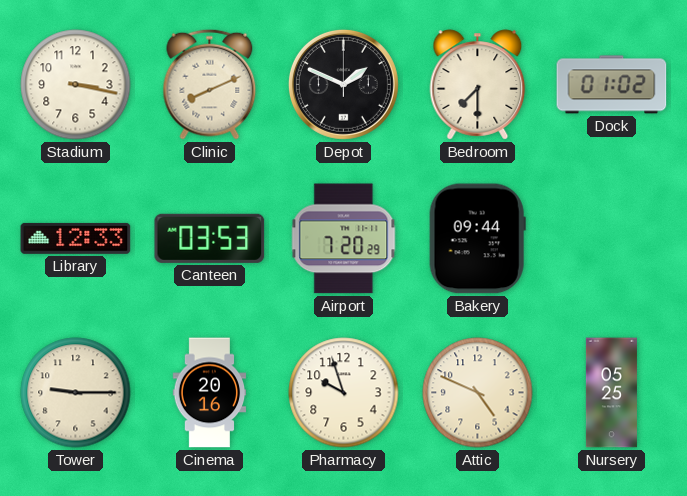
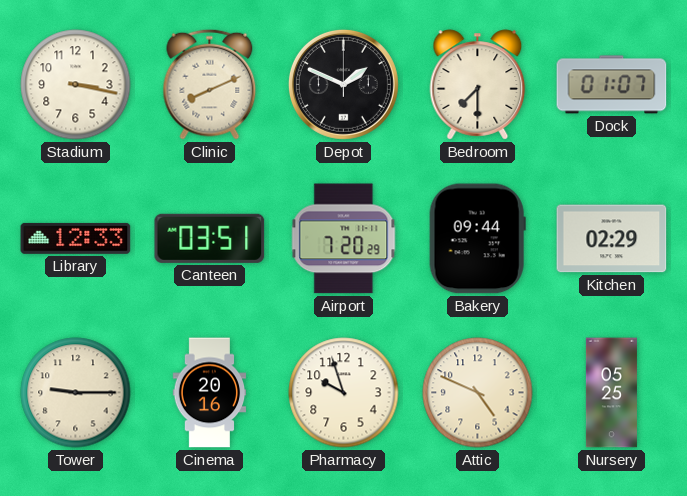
Dock: 01:02 -> 01:07
Canteen: 03:53 -> 03:51
Kitchen: none -> 02:29
